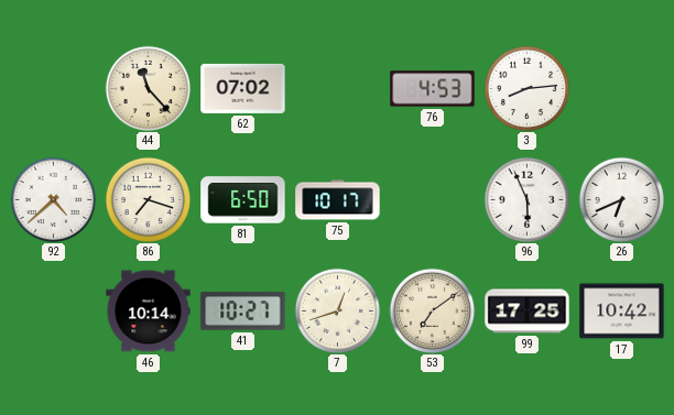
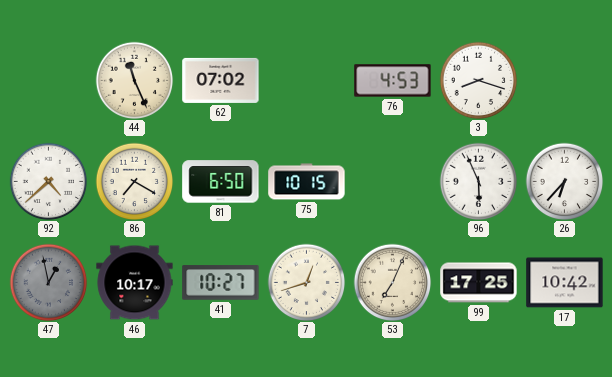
44: 11:23 -> 11:26
3: 8:14 -> 8:18
86: 7:18 -> 7:20
75: 10:17 -> 10:15
26: 6:41 -> 6:37
47: none -> 12:58
46: 10:14 -> 10:17
53: 7:09 -> 7:04
